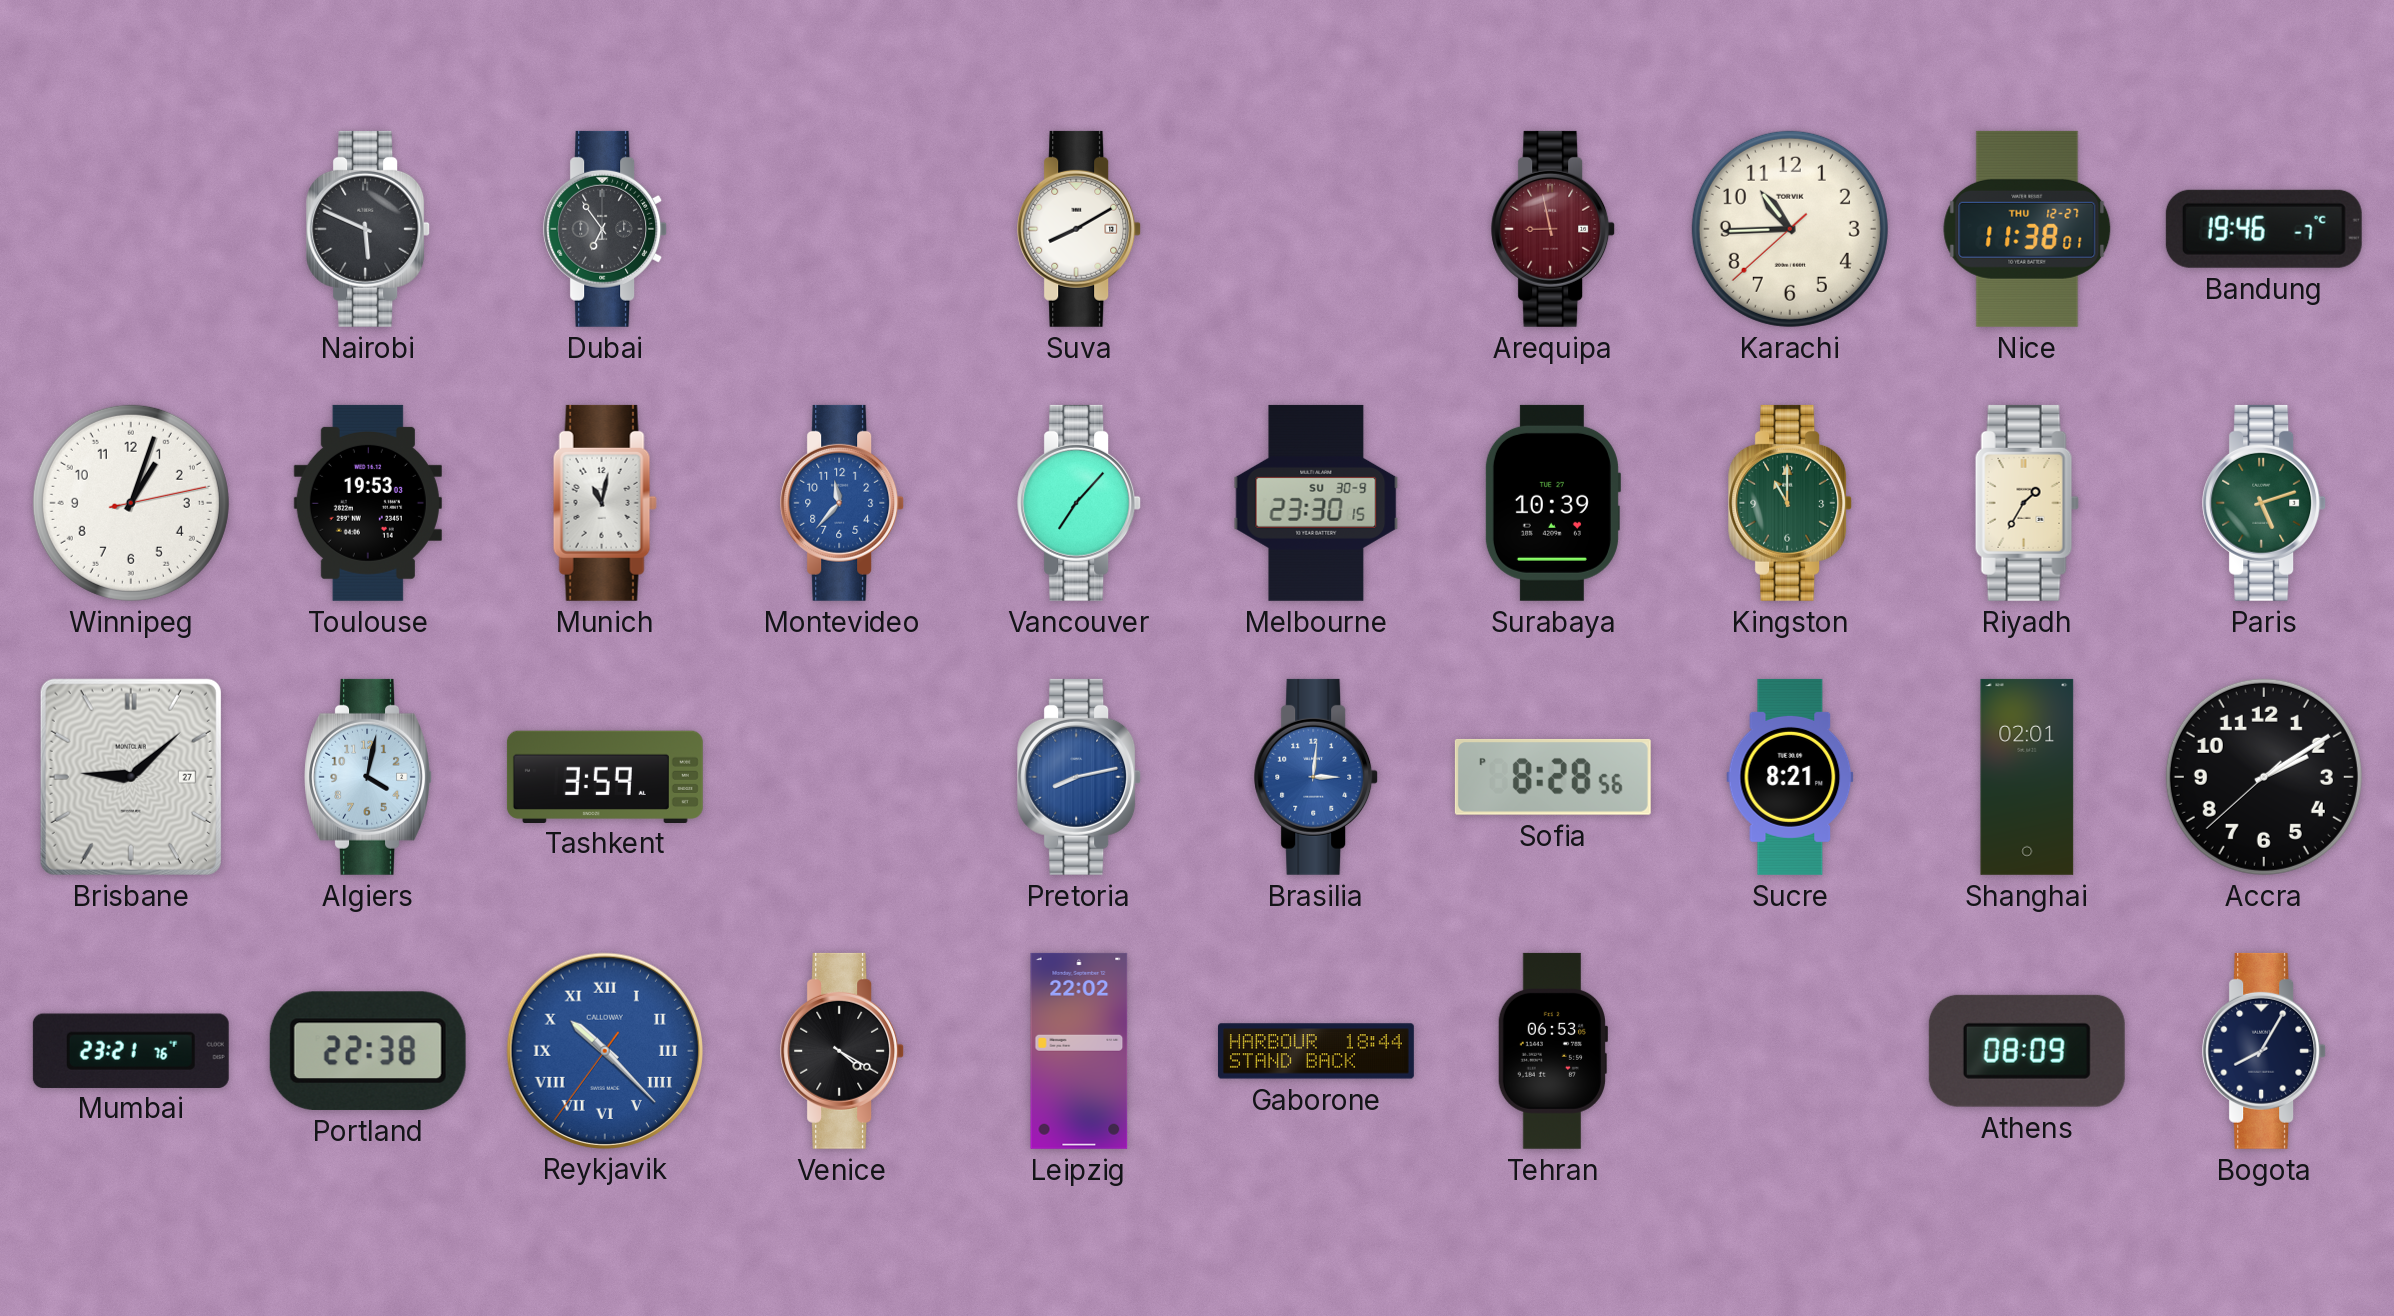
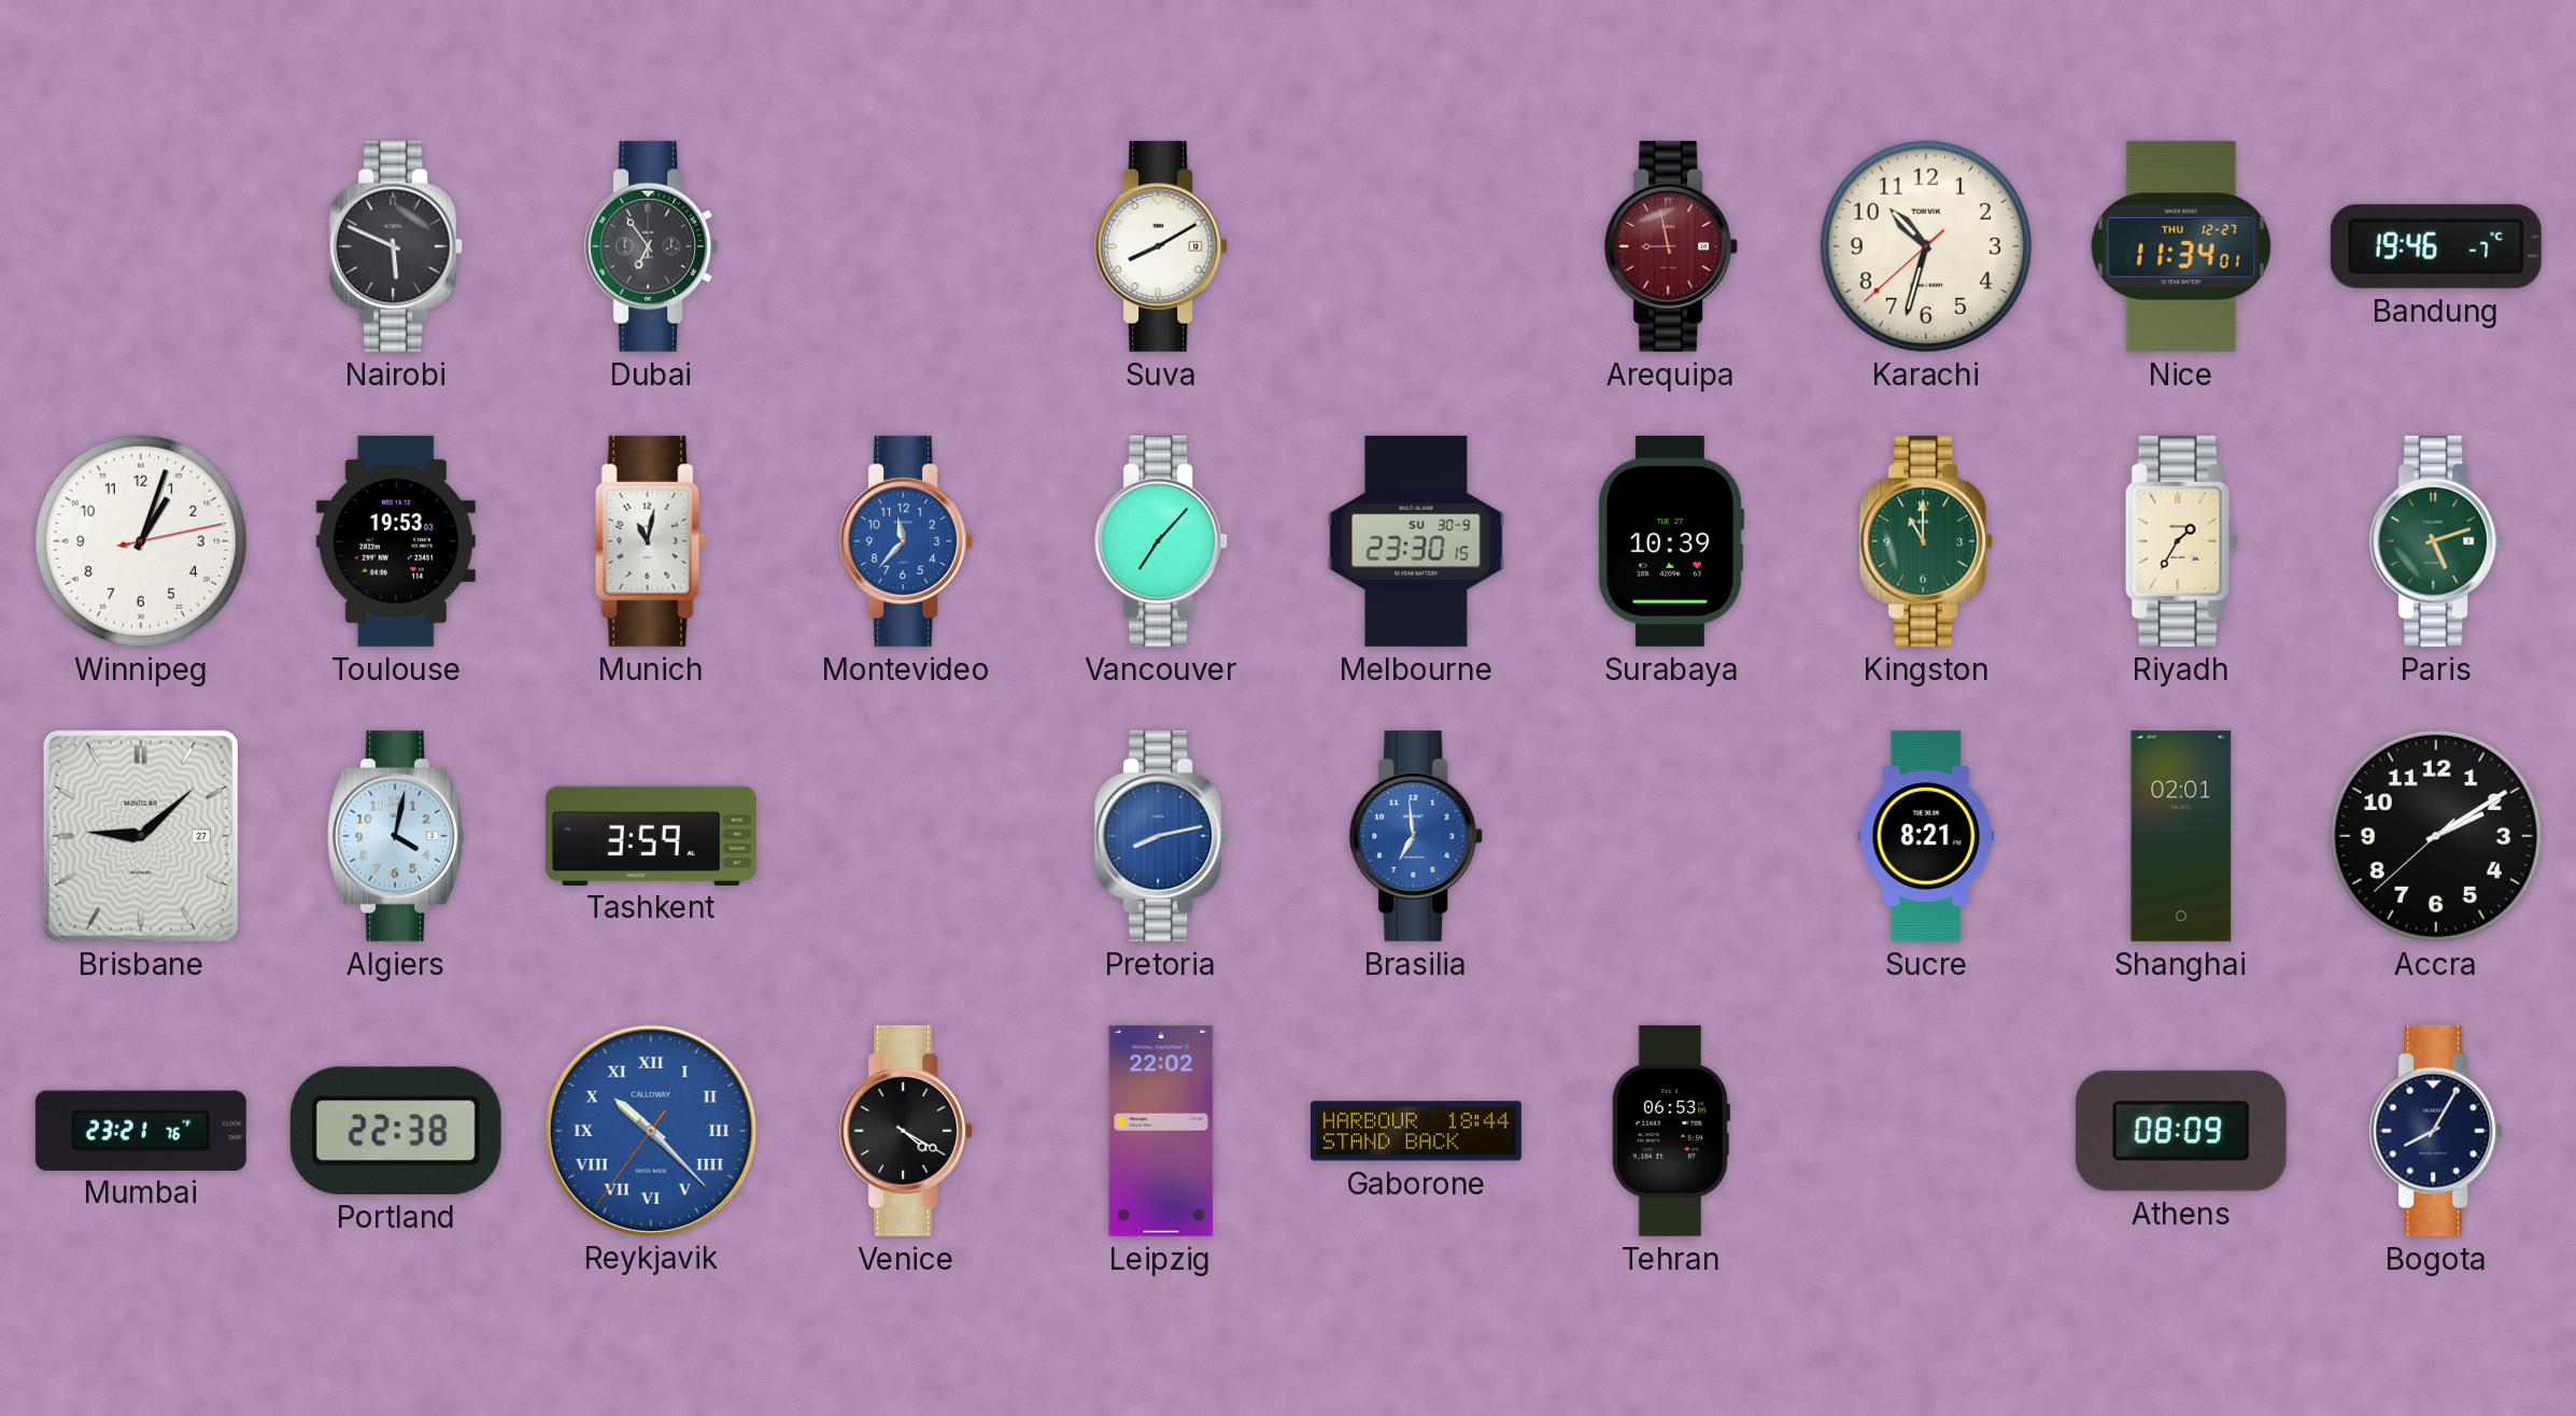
Karachi: 10:44 -> 10:32
Nice: 11:38 -> 11:34
Brasilia: 3:01 -> 6:59
Sofia: 8:28 -> none
